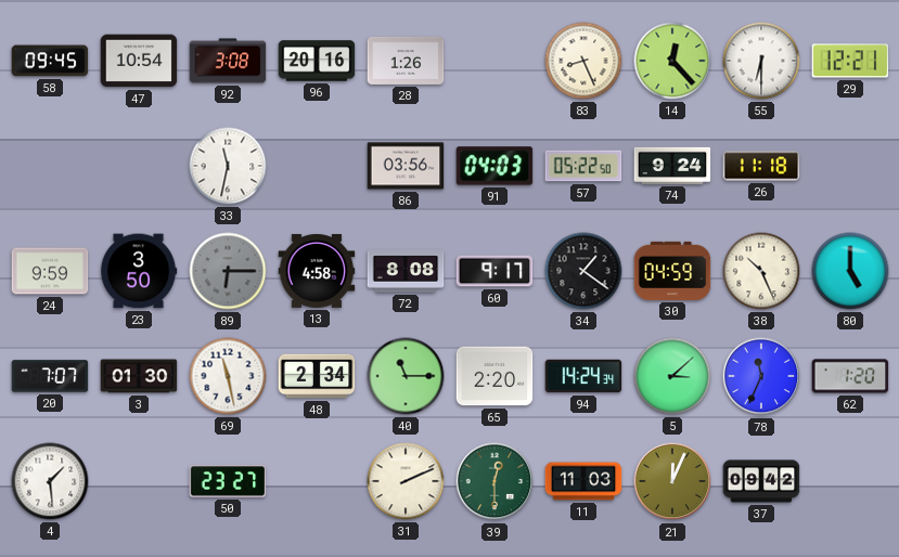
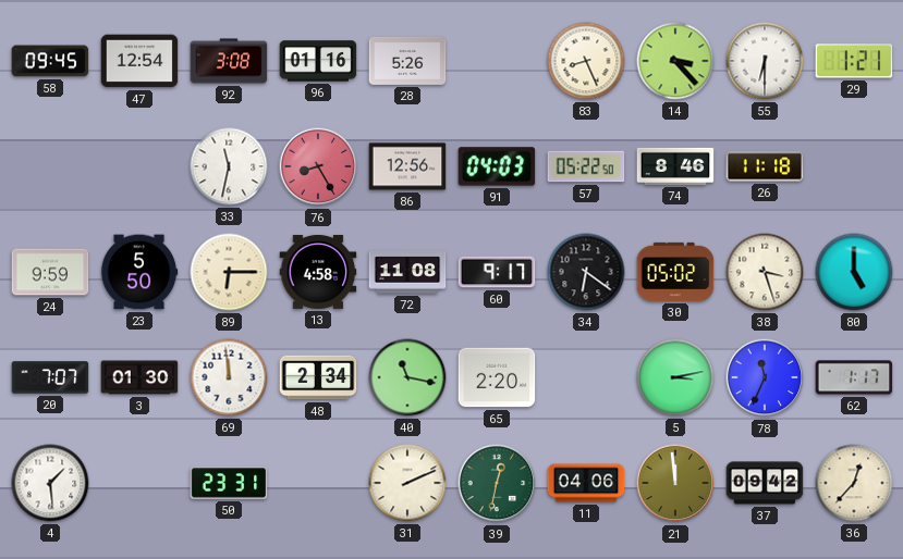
47: 10:54 -> 12:54
96: 20:16 -> 01:16
28: 1:26 -> 5:26
14: 12:23 -> 3:23
29: 12:21 -> 1:21
76: none -> 8:25
86: 03:56 -> 12:56
74: 9:24 -> 8:46
23: 3:50 -> 5:50
89 dial: grey -> cream
72: 8:08 -> 11:08
34: 1:21 -> 6:21
30: 04:59 -> 05:02
38: 10:26 -> 3:27
69: 11:28 -> 11:59
40: 11:15 -> 11:17
94: 14:24 -> none
5: 3:08 -> 3:13
62: 1:20 -> 1:17
50: 23:27 -> 23:31
39: 12:30 -> 12:32
11: 11:03 -> 04:06
21: 12:04 -> 11:59
36: none -> 12:37
